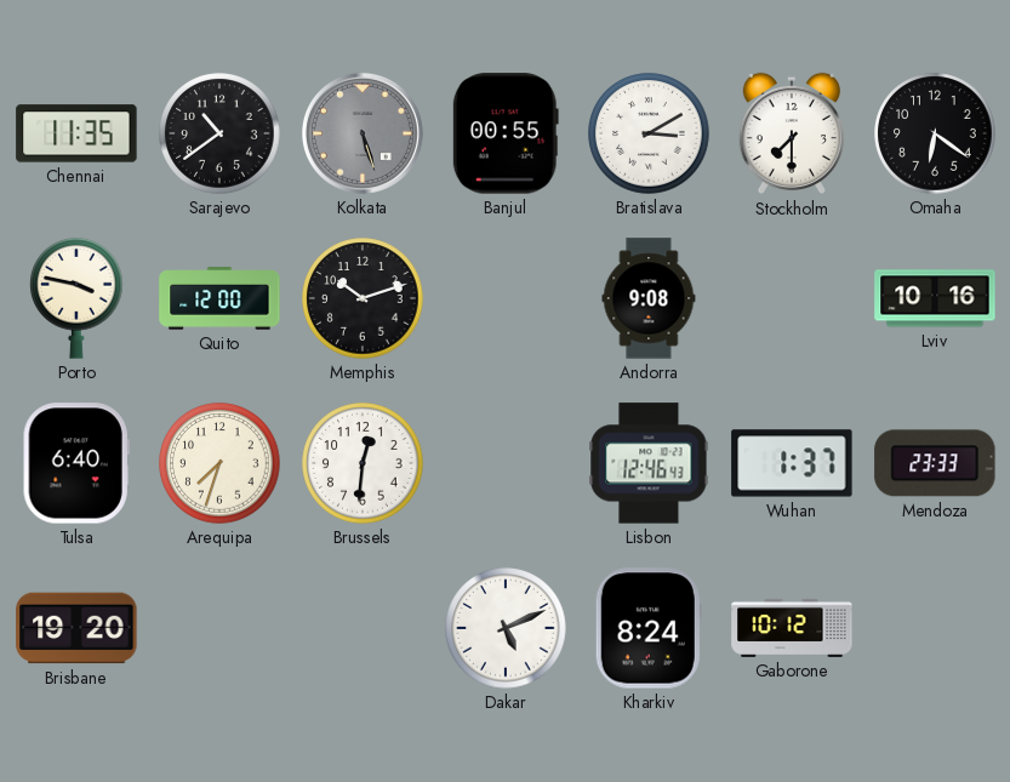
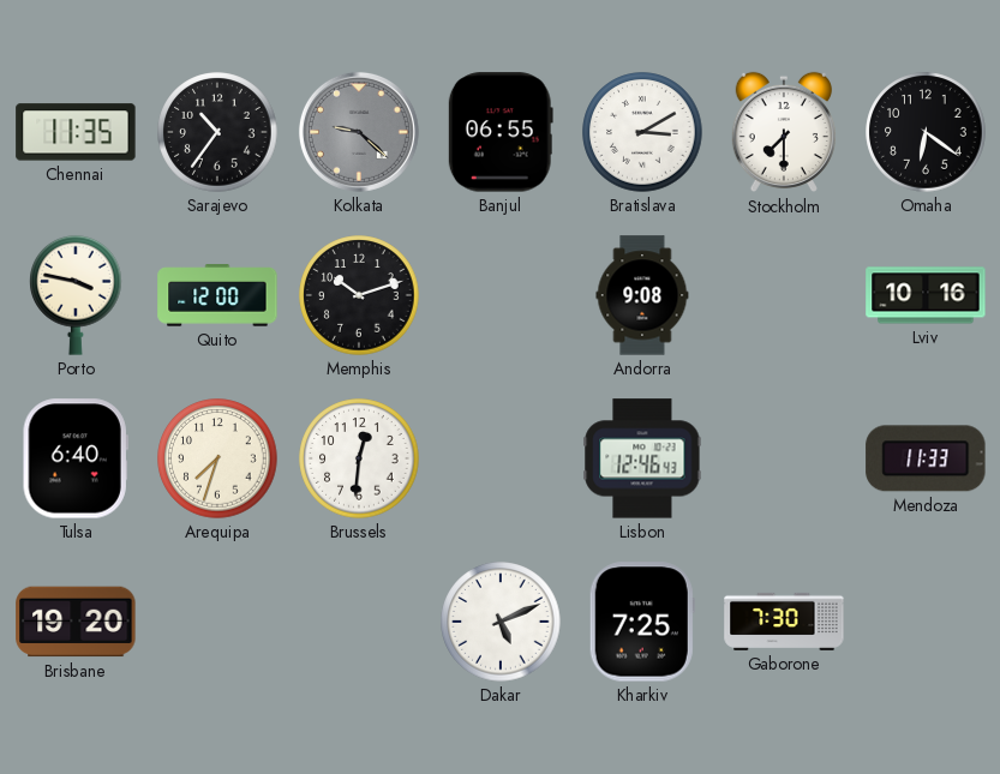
Sarajevo: 10:39 -> 10:36
Kolkata: 5:27 -> 9:22
Banjul: 00:55 -> 06:55
Wuhan: 1:37 -> none
Mendoza: 23:33 -> 11:33
Kharkiv: 8:24 -> 7:25
Gaborone: 10:12 -> 7:30
